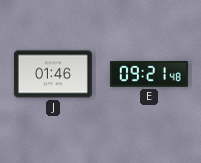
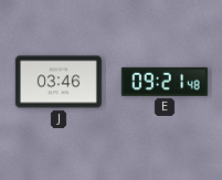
J: 01:46 -> 03:46
